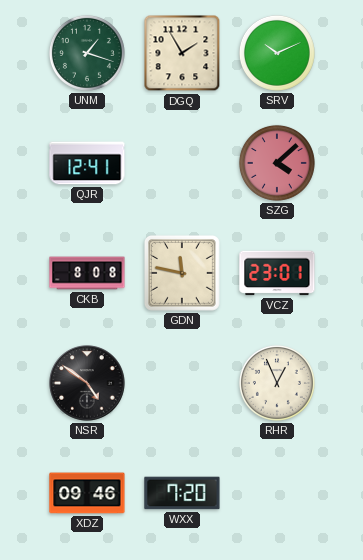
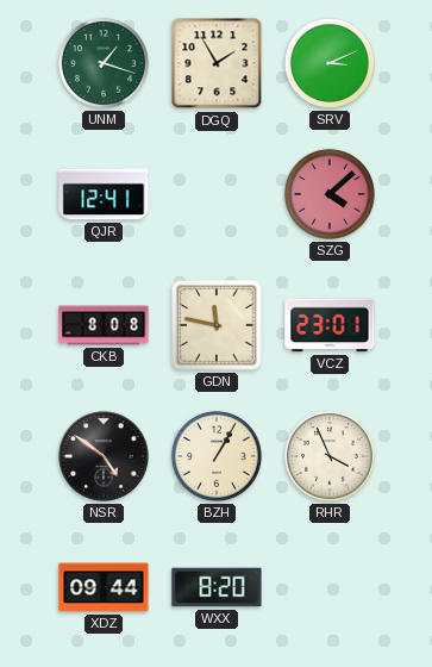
SRV: 10:11 -> 3:11
BZH: none -> 1:05
RHR: 12:56 -> 3:56
XDZ: 09:46 -> 09:44
WXX: 7:20 -> 8:20
